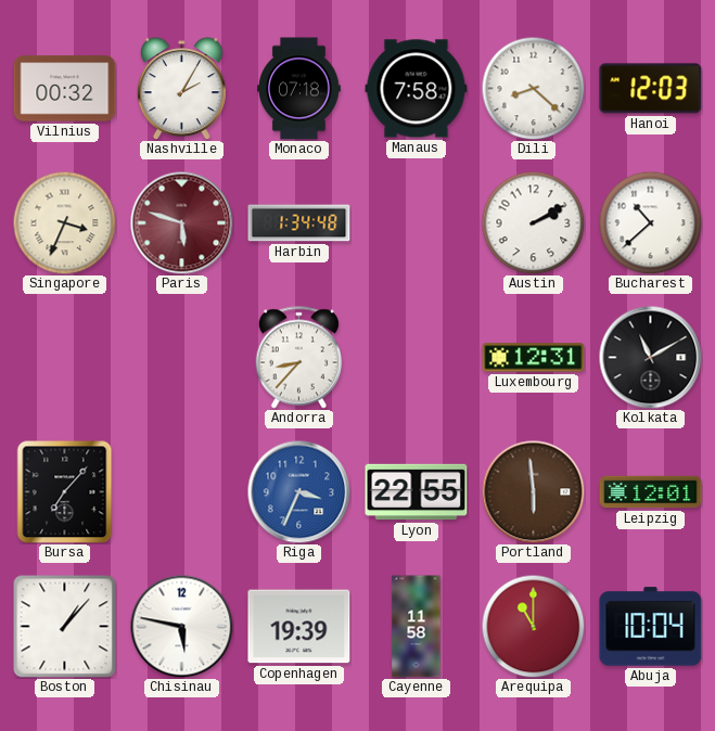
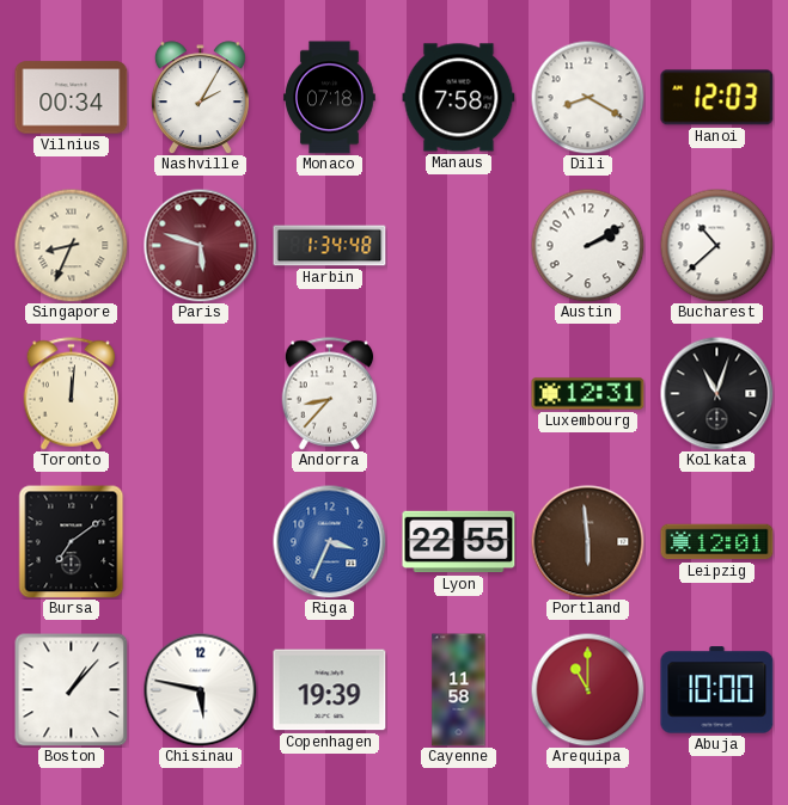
Vilnius: 00:32 -> 00:34
Dili: 8:22 -> 8:20
Singapore: 3:34 -> 8:34
Toronto: none -> 12:01
Kolkata: 11:10 -> 11:03
Bursa: 7:07 -> 7:09
Abuja: 10:04 -> 10:00
